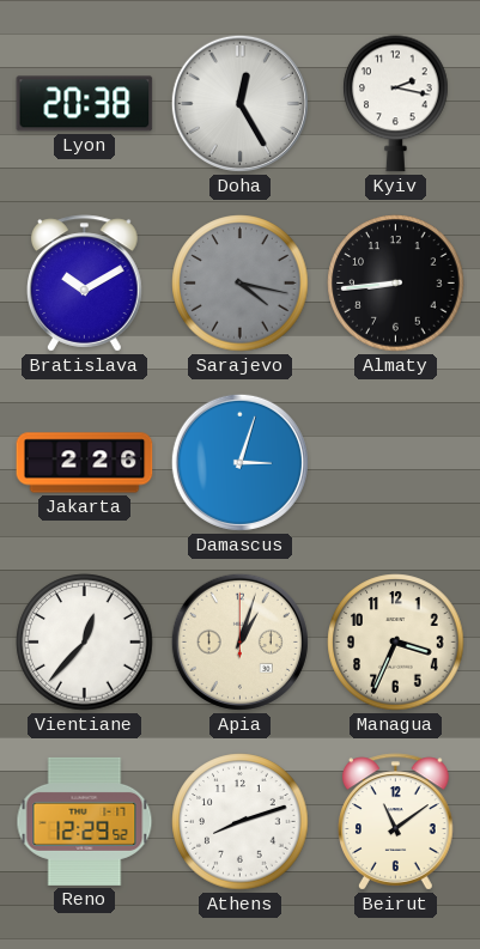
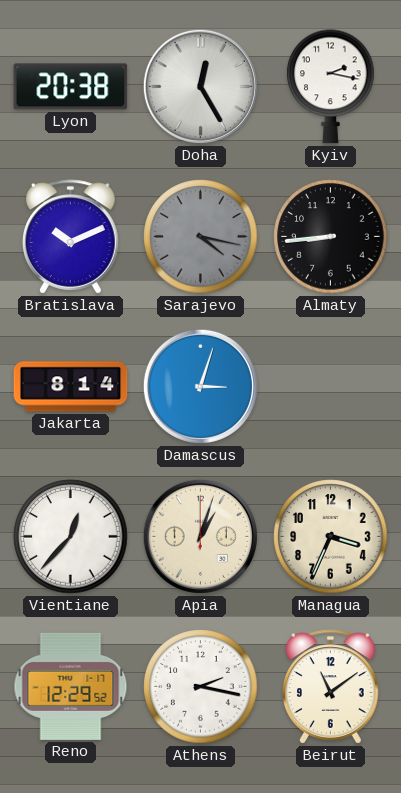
Bratislava: 10:10 -> 10:11
Jakarta: 2:26 -> 8:14
Athens: 8:12 -> 2:17
